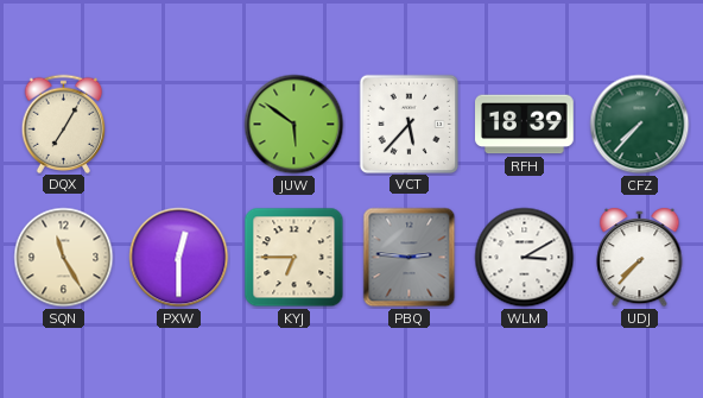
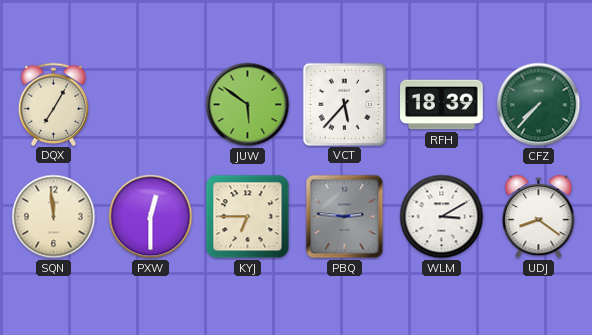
SQN: 11:25 -> 11:59
UDJ: 7:37 -> 8:21
